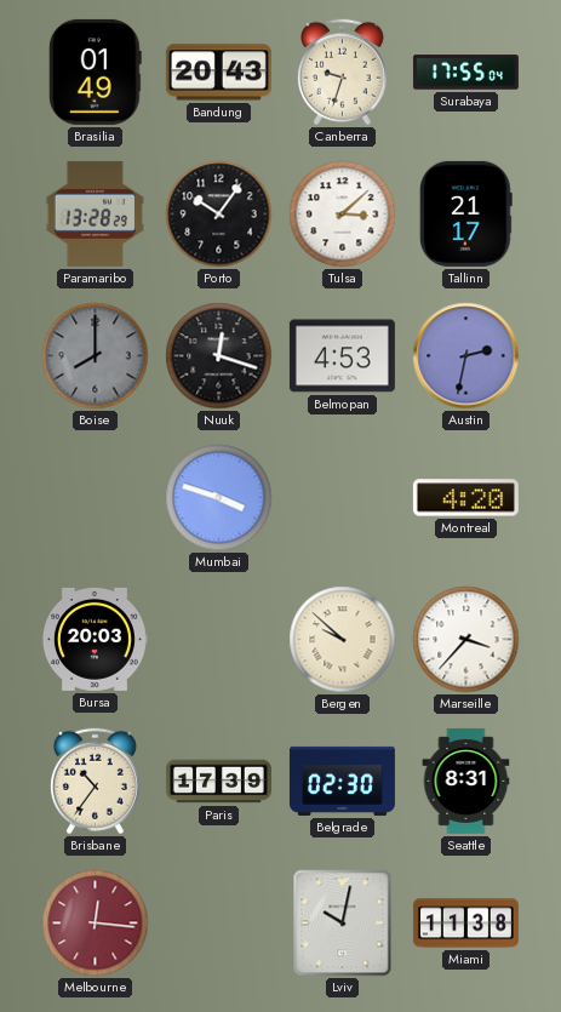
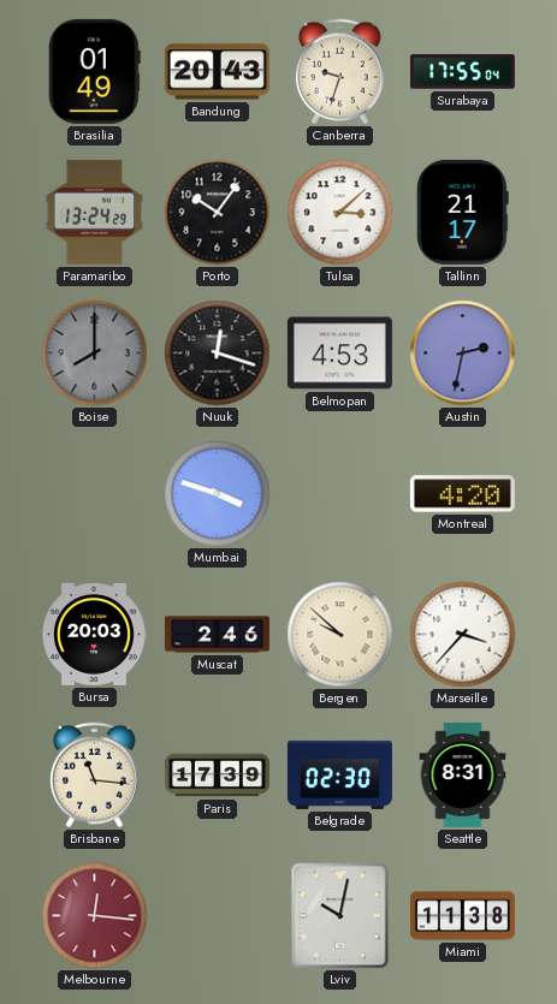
Paramaribo: 13:28 -> 13:24
Muscat: none -> 2:46
Brisbane: 10:36 -> 11:16
